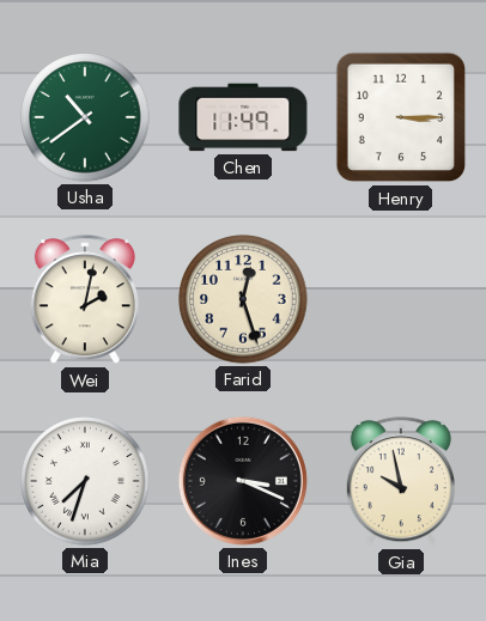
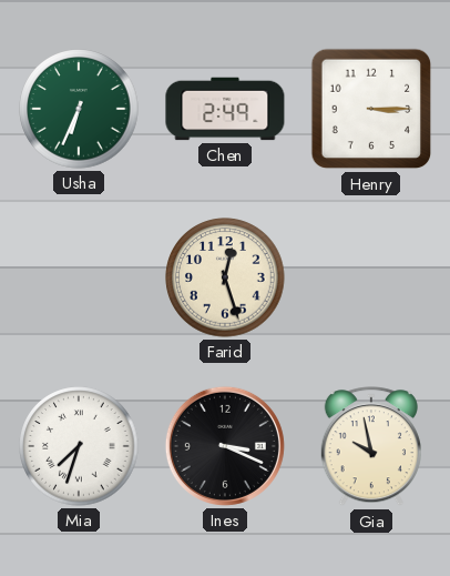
Usha: 10:39 -> 6:34
Chen: 11:49 -> 2:49
Wei: 2:02 -> none
